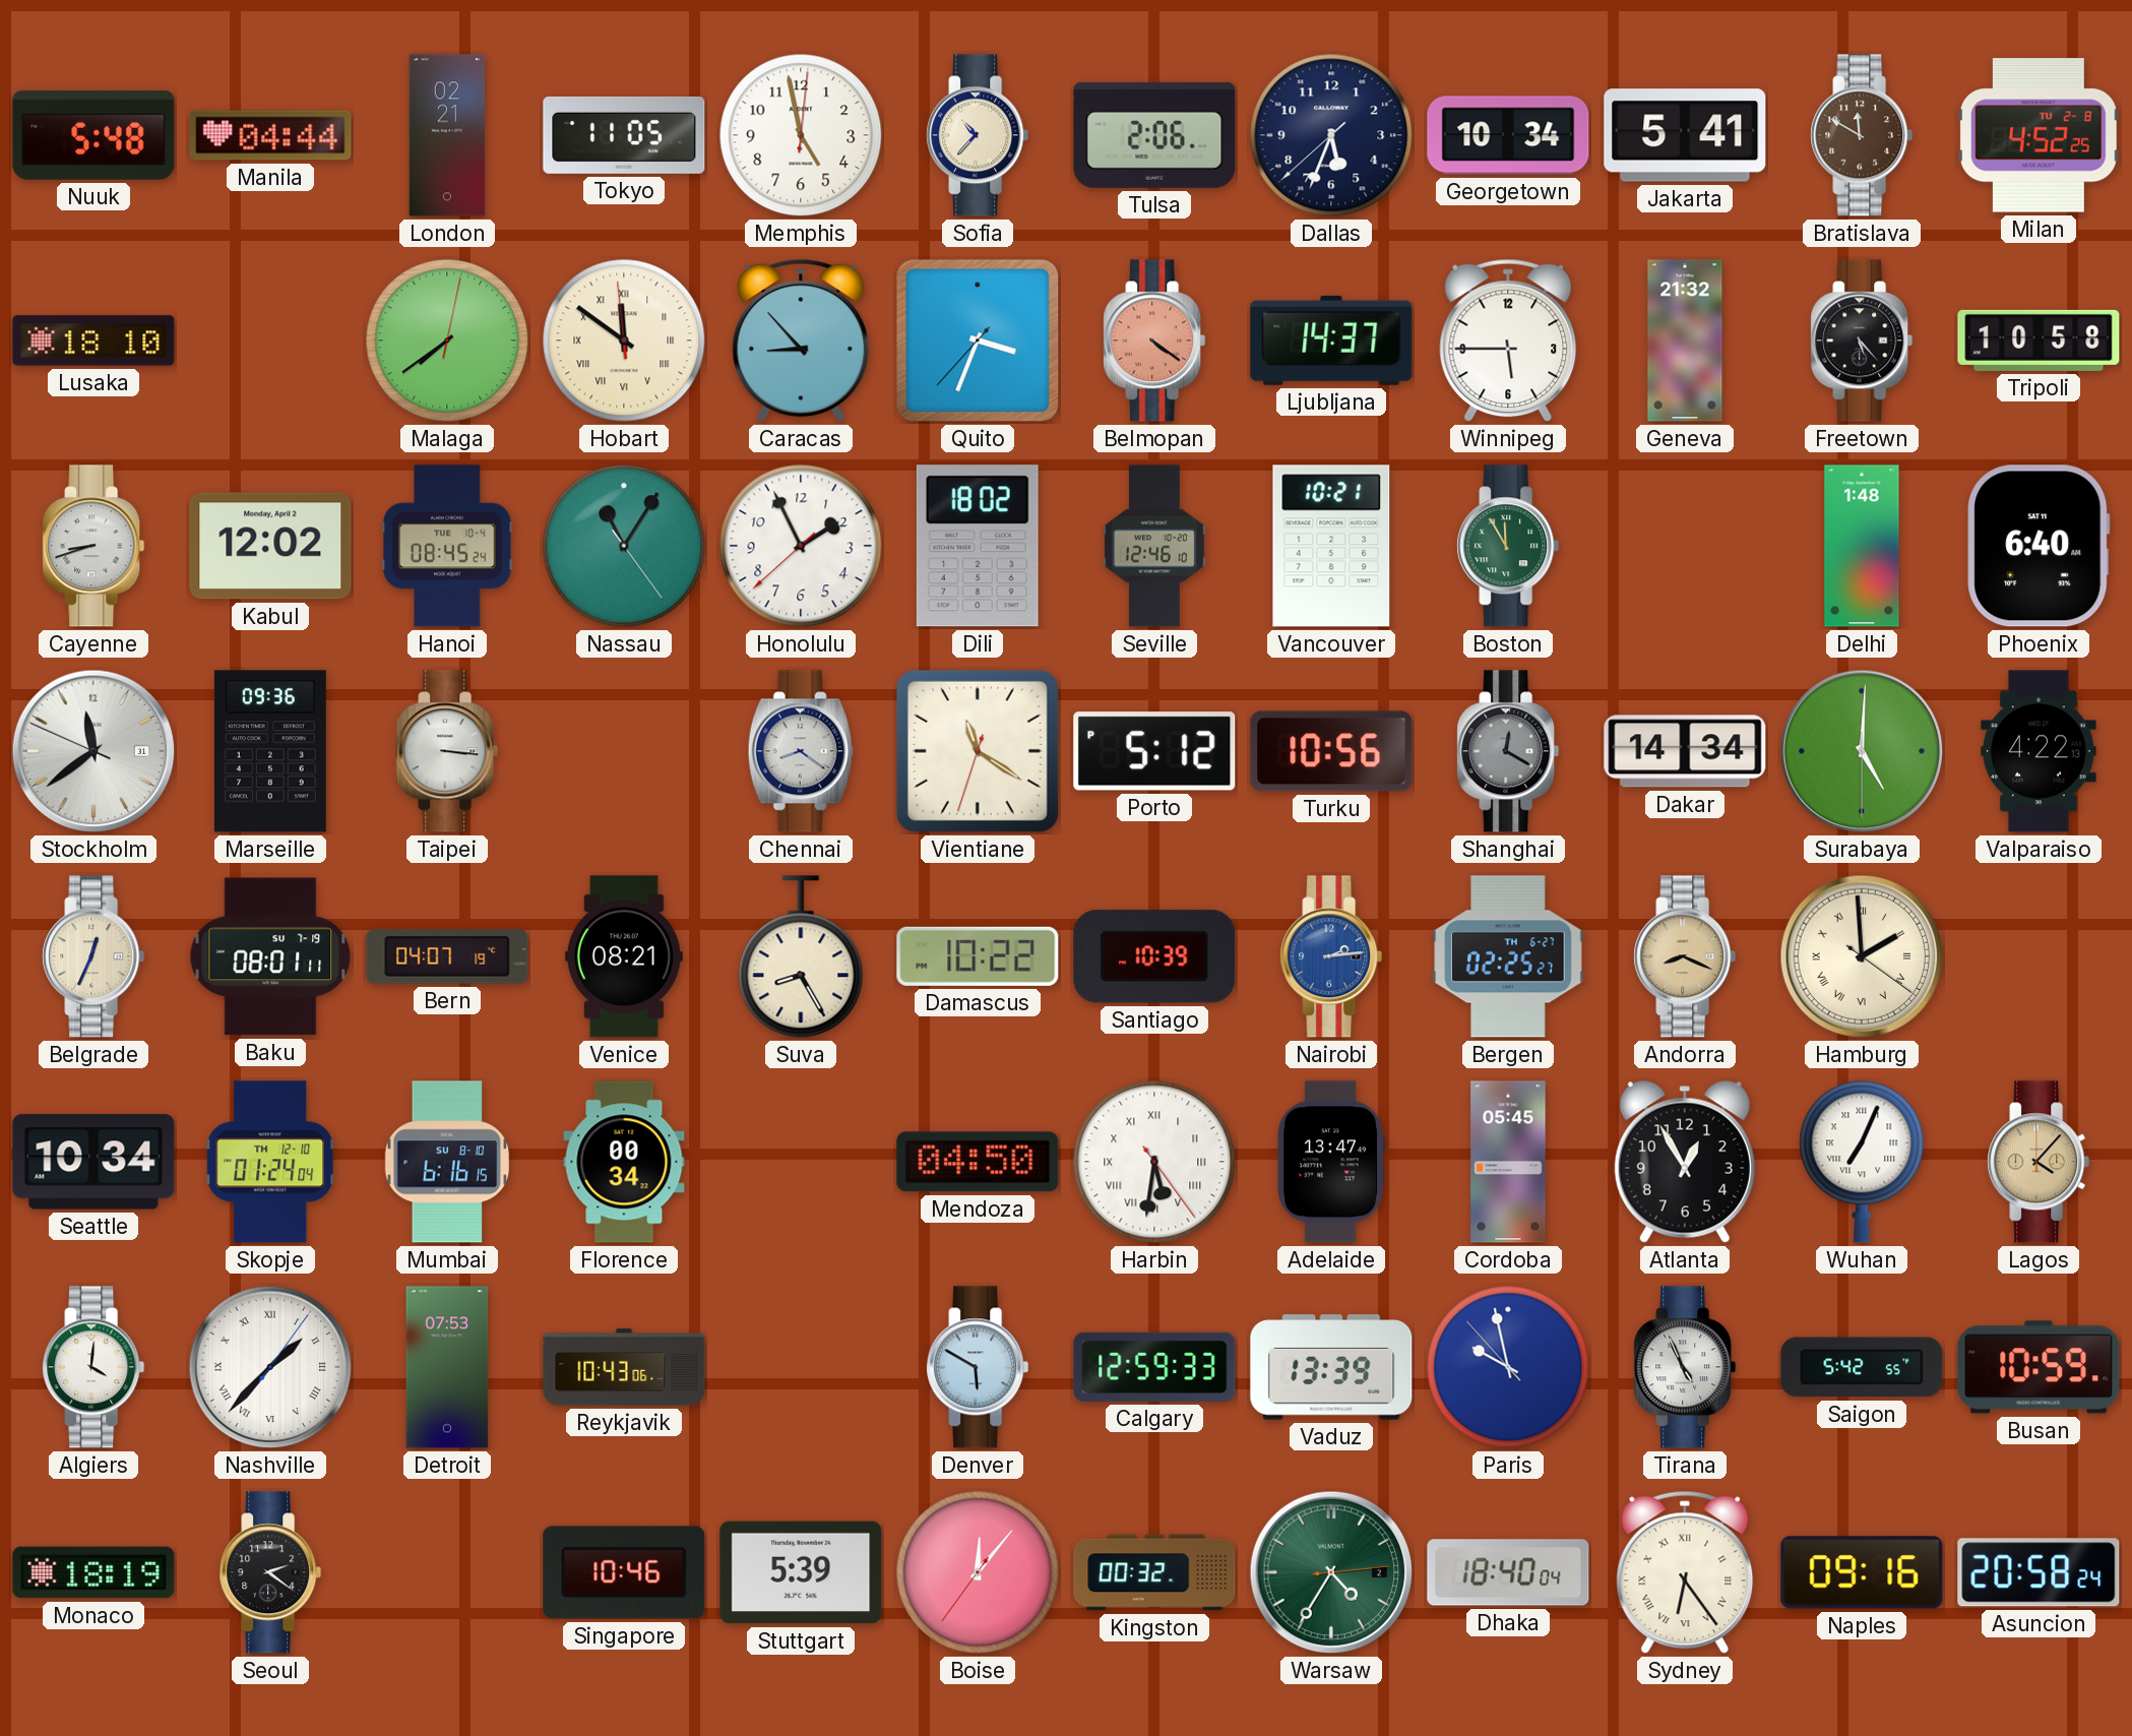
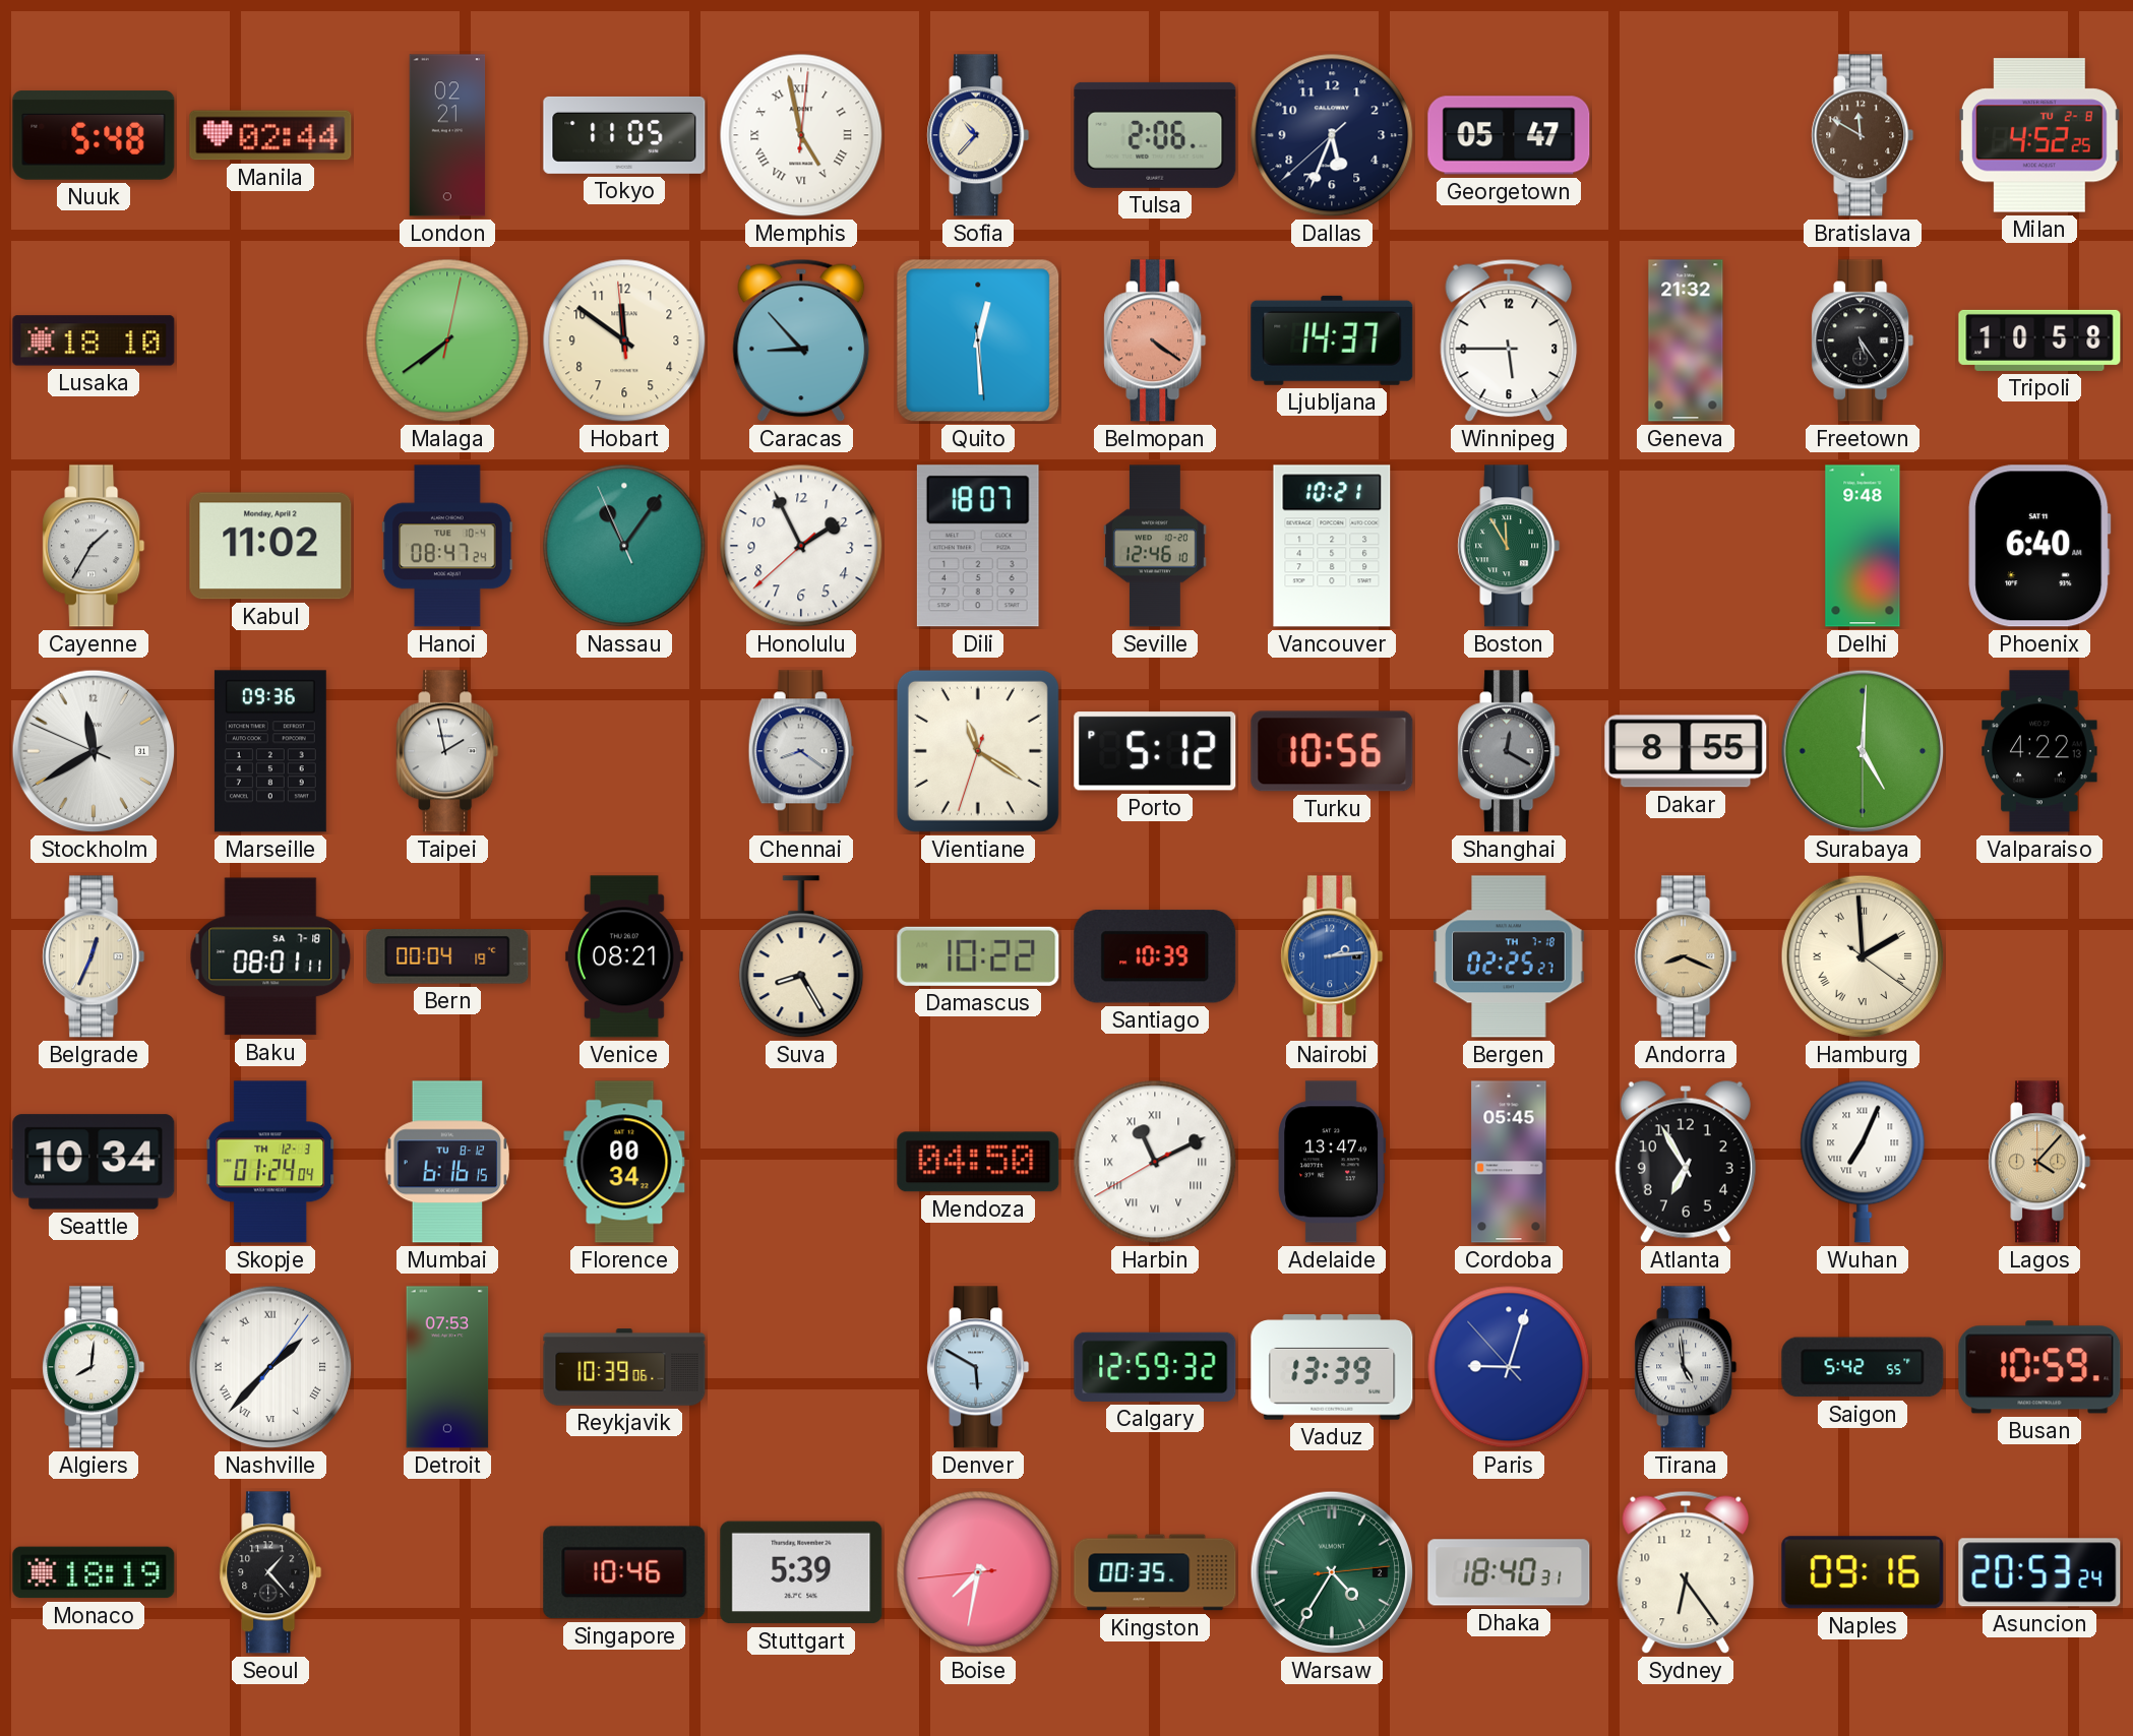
Manila: 04:44 -> 02:44
Memphis numerals: Arabic -> Roman
Georgetown: 10:34 -> 05:47
Jakarta: 5:41 -> none
Hobart numerals: Roman -> Arabic
Quito: 3:33 -> 12:29
Freetown: 5:23 -> 5:24
Cayenne: 8:42 -> 1:35
Kabul: 12:02 -> 11:02
Hanoi: 08:45 -> 08:47
Nassau: 11:05:24 -> 11:05:56
Dili: 18:02 -> 18:07
Delhi: 1:48 -> 9:48
Stockholm: 11:38 -> 11:39
Taipei: 3:16 -> 1:58
Dakar: 14:34 -> 8:55
Baku date: SU 7-19 -> SA 7-18
Bern: 04:07 -> 00:04
Bergen date: TH 6-27 -> TH 7-18
Skopje date: TH 12-10 -> TH 12-3
Mumbai date: SU 8-10 -> TU 8-12
Harbin: 5:31 -> 11:10
Atlanta: 12:55 -> 6:55
Algiers: 4:01 -> 8:01
Reykjavik: 10:43 -> 10:39
Calgary: 12:59:33 -> 12:59:32
Paris: 9:57 -> 9:02
Tirana: 4:56 -> 4:59
Seoul: 2:21 -> 1:23
Boise: 12:06 -> 7:31
Kingston: 00:32 -> 00:35
Dhaka: 18:40:04 -> 18:40:31
Sydney numerals: Roman -> Arabic
Asuncion: 20:58 -> 20:53
